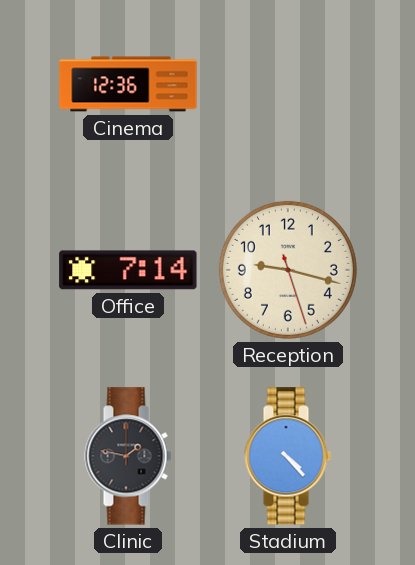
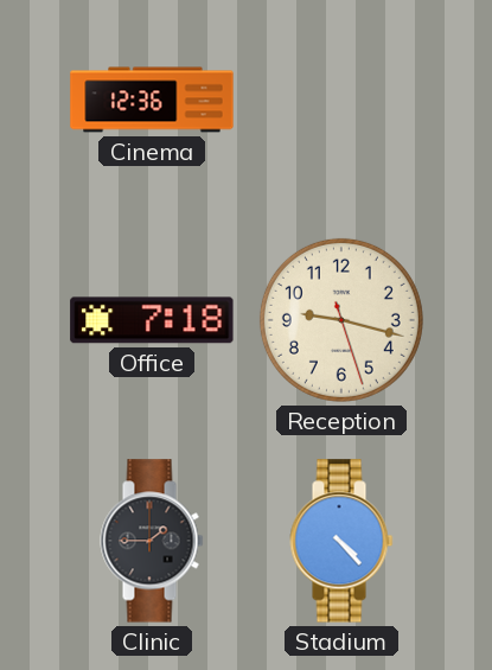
Office: 7:14 -> 7:18
Clinic: 1:47 -> 1:45
